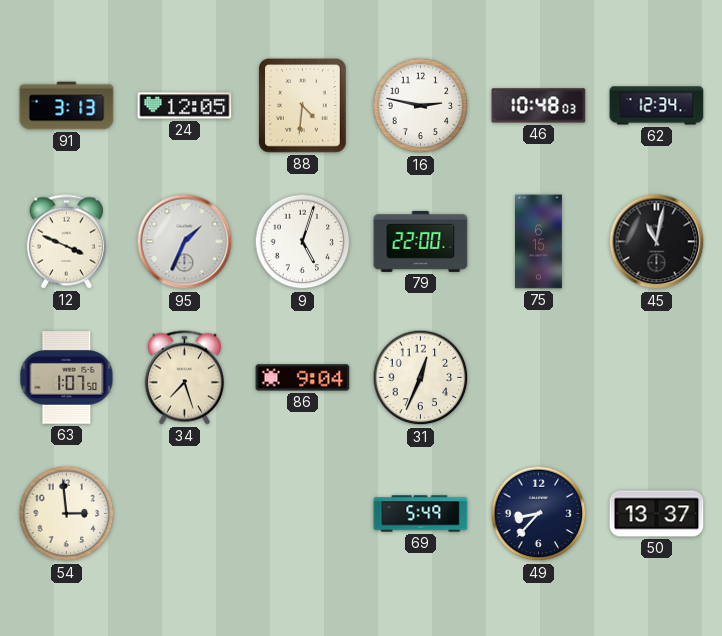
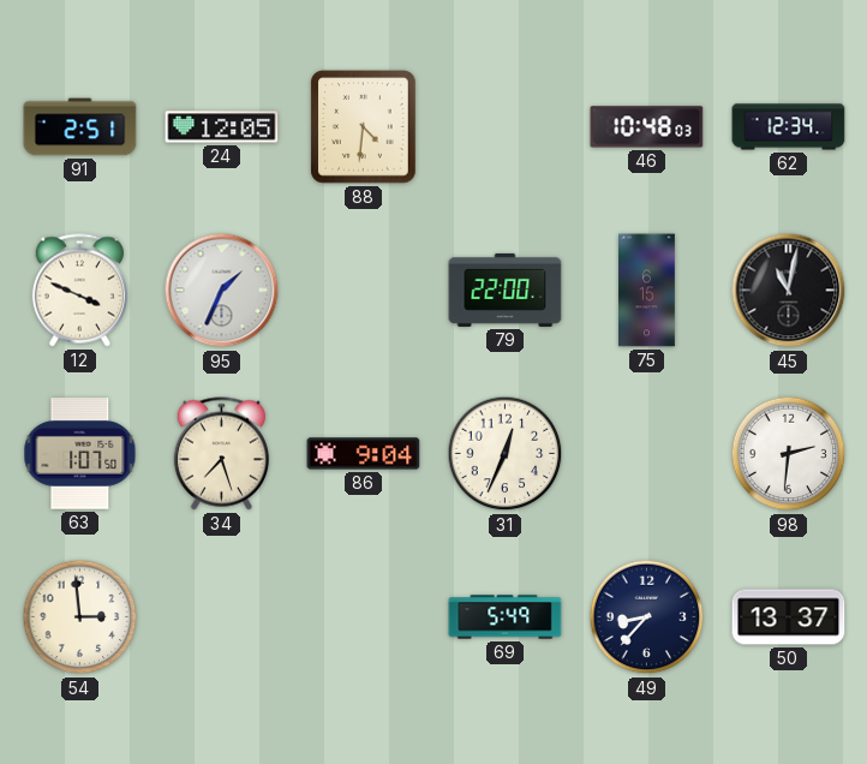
91: 3:13 -> 2:51
16: 2:47 -> none
9: 5:03 -> none
98: none -> 2:31
